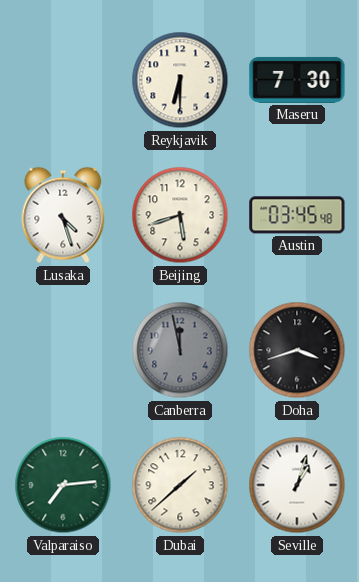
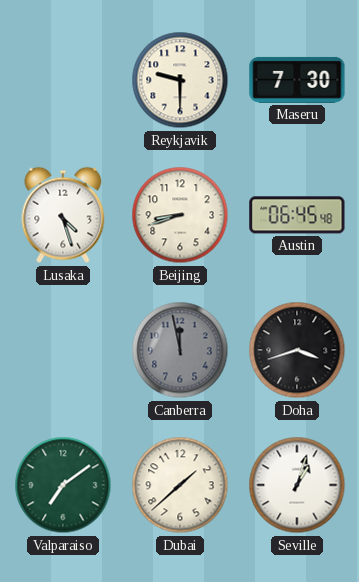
Reykjavik: 6:30 -> 9:30
Beijing: 5:42 -> 8:42
Austin: 03:45 -> 06:45
Valparaiso: 7:14 -> 7:09
